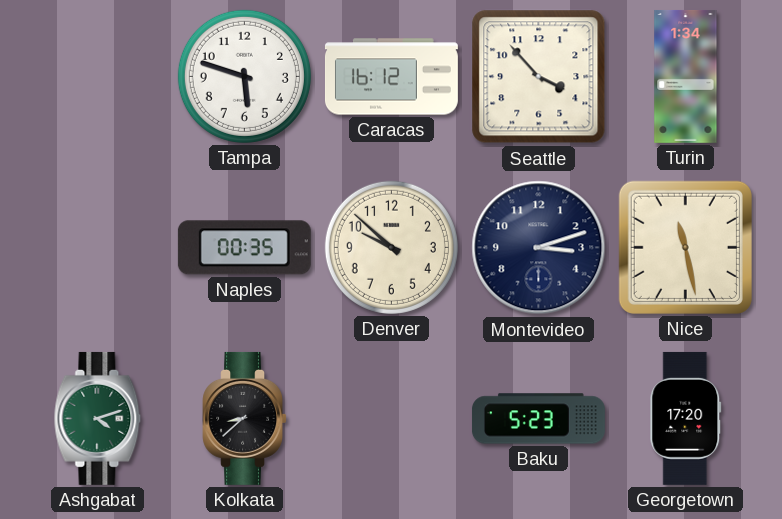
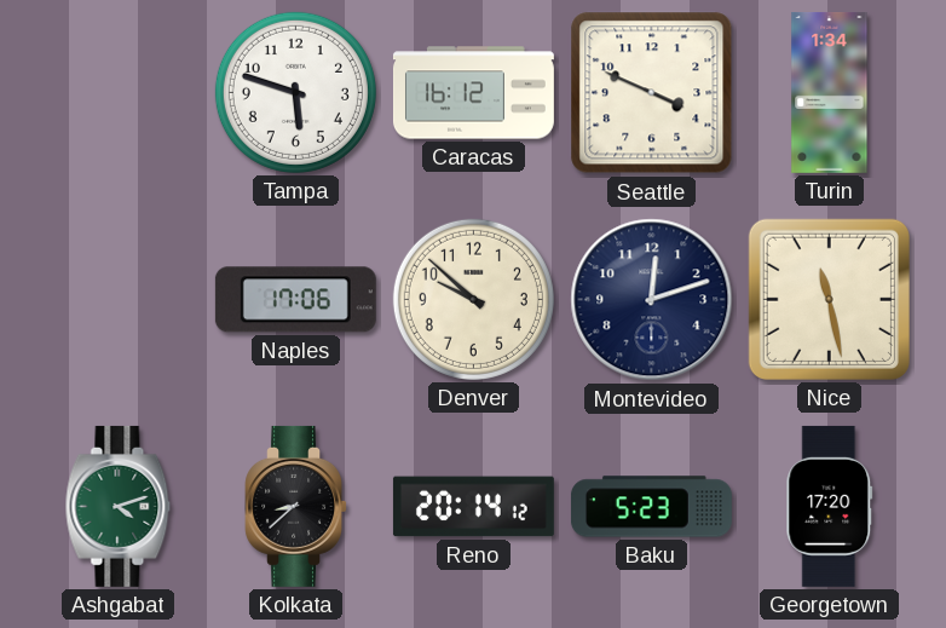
Seattle: 3:53 -> 3:49
Naples: 00:35 -> 17:06
Montevideo: 3:12 -> 12:12
Reno: none -> 20:14
